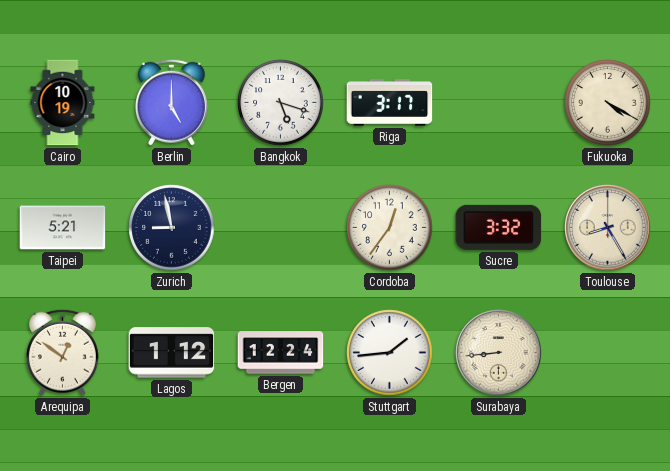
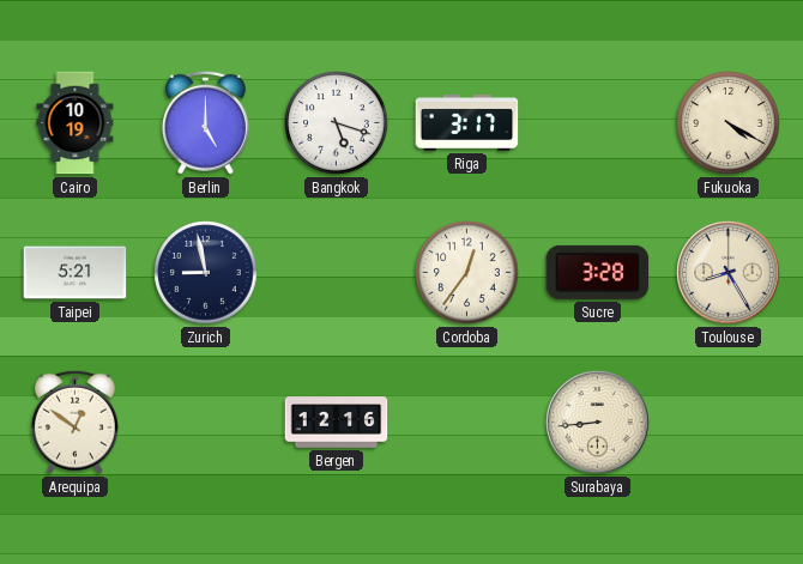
Sucre: 3:32 -> 3:28
Lagos: 1:12 -> none
Bergen: 12:24 -> 12:16
Stuttgart: 1:44 -> none
